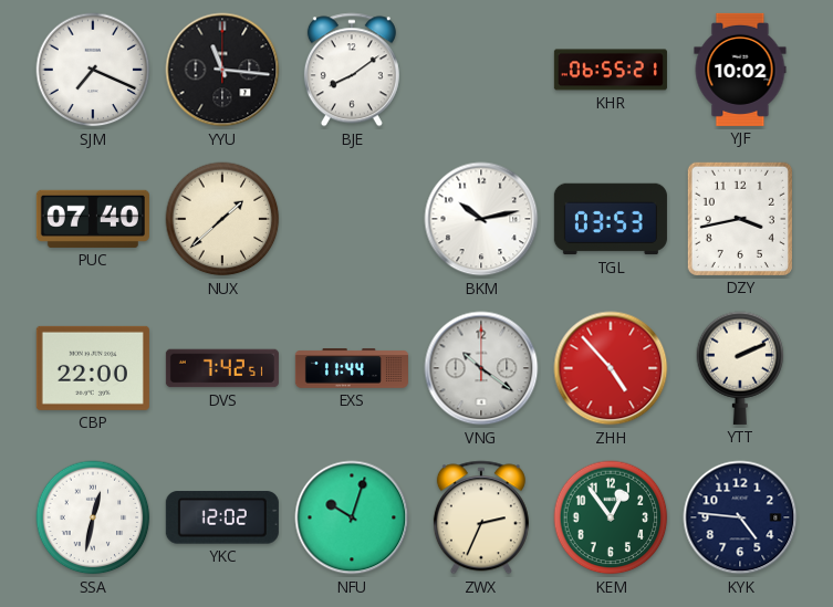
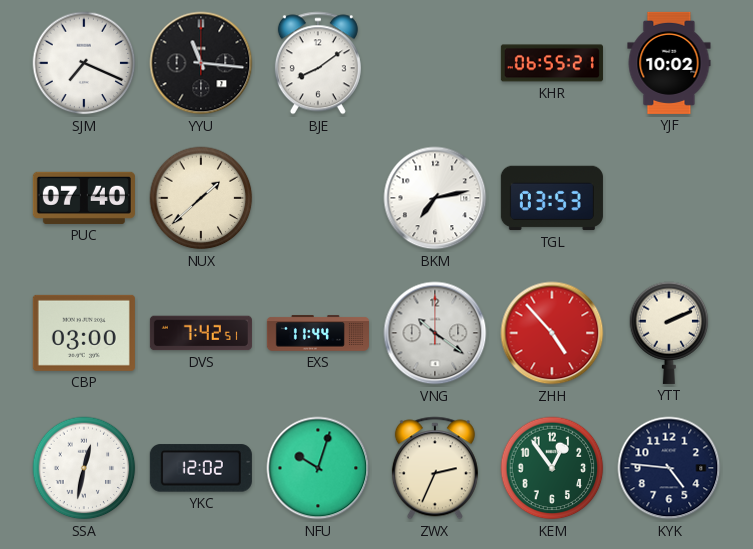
BKM: 10:13 -> 7:13
DZY: 3:43 -> none
CBP: 22:00 -> 03:00
